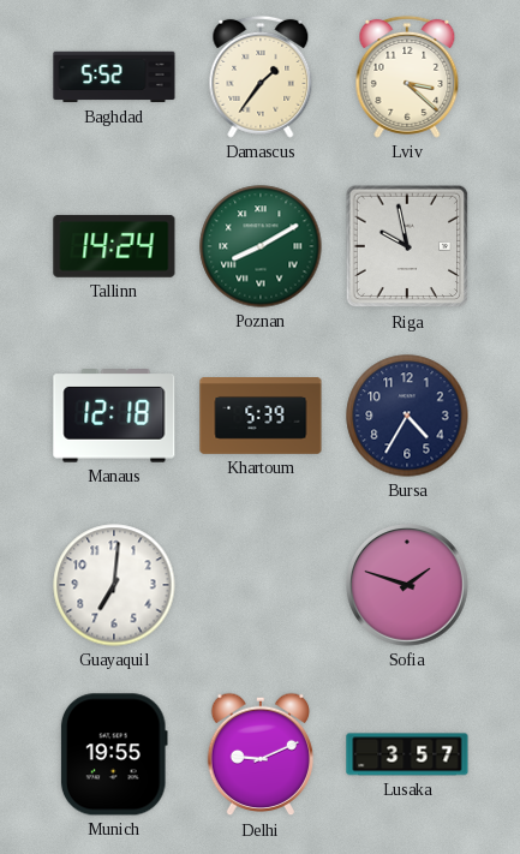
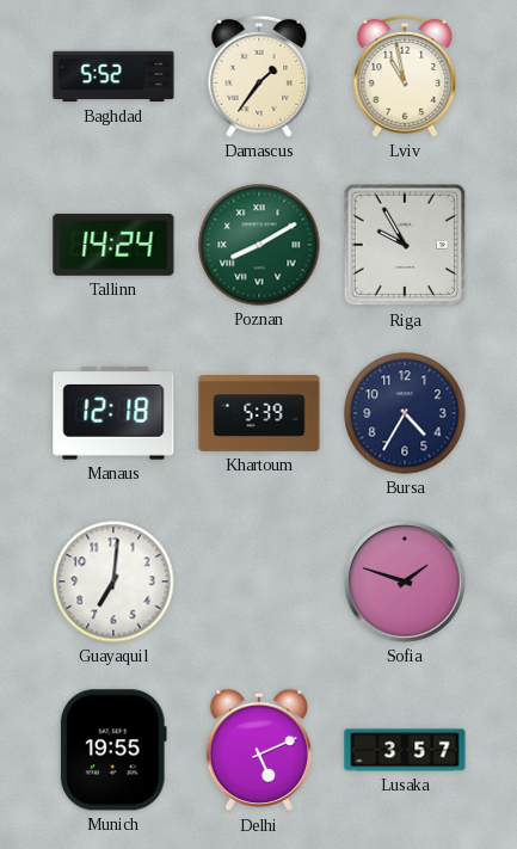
Lviv: 3:22 -> 10:58
Riga: 9:58 -> 9:55
Delhi: 9:11 -> 5:11
